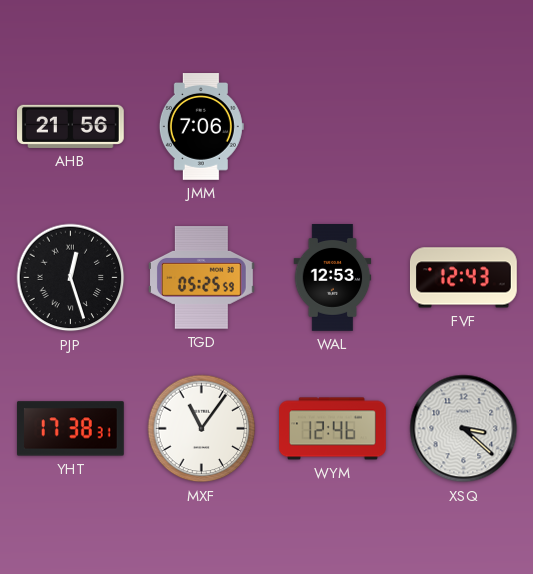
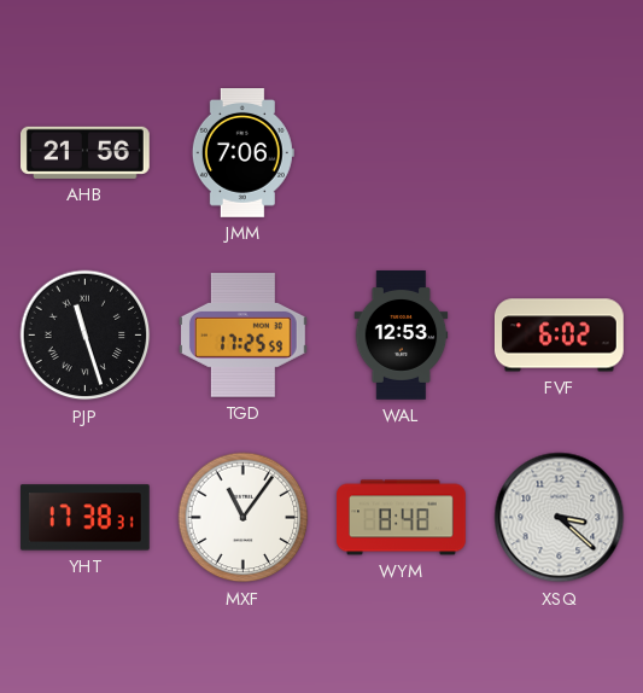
PJP: 12:27 -> 11:27
TGD: 05:25 -> 17:25
FVF: 12:43 -> 6:02
WYM: 12:46 -> 8:48
